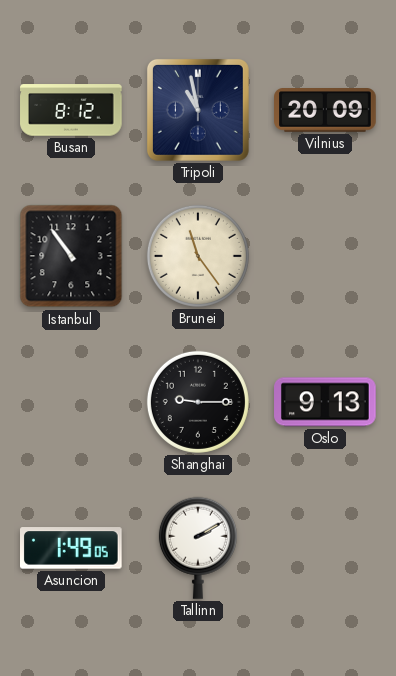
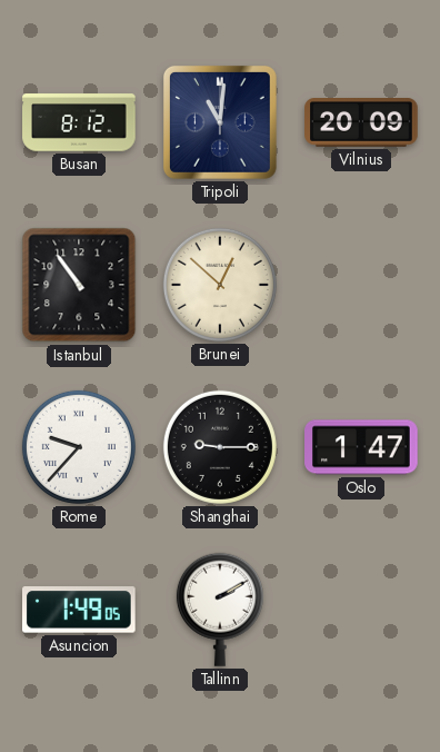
Tripoli: 10:58 -> 11:01
Brunei: 11:24 -> 12:52
Rome: none -> 9:37
Oslo: 9:13 -> 1:47
